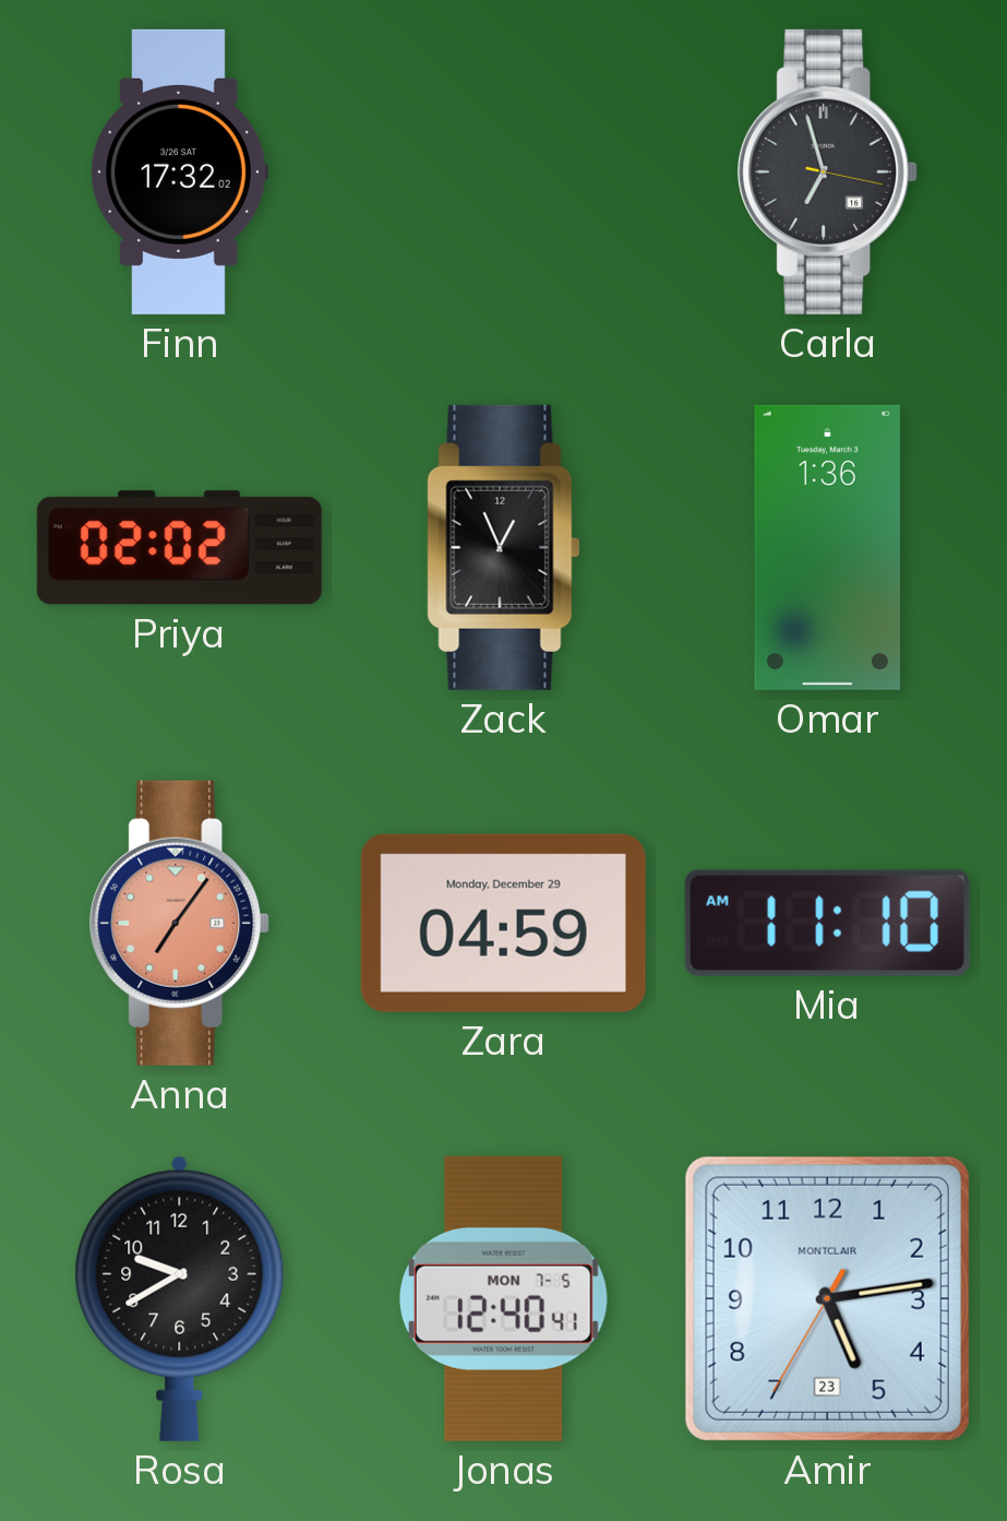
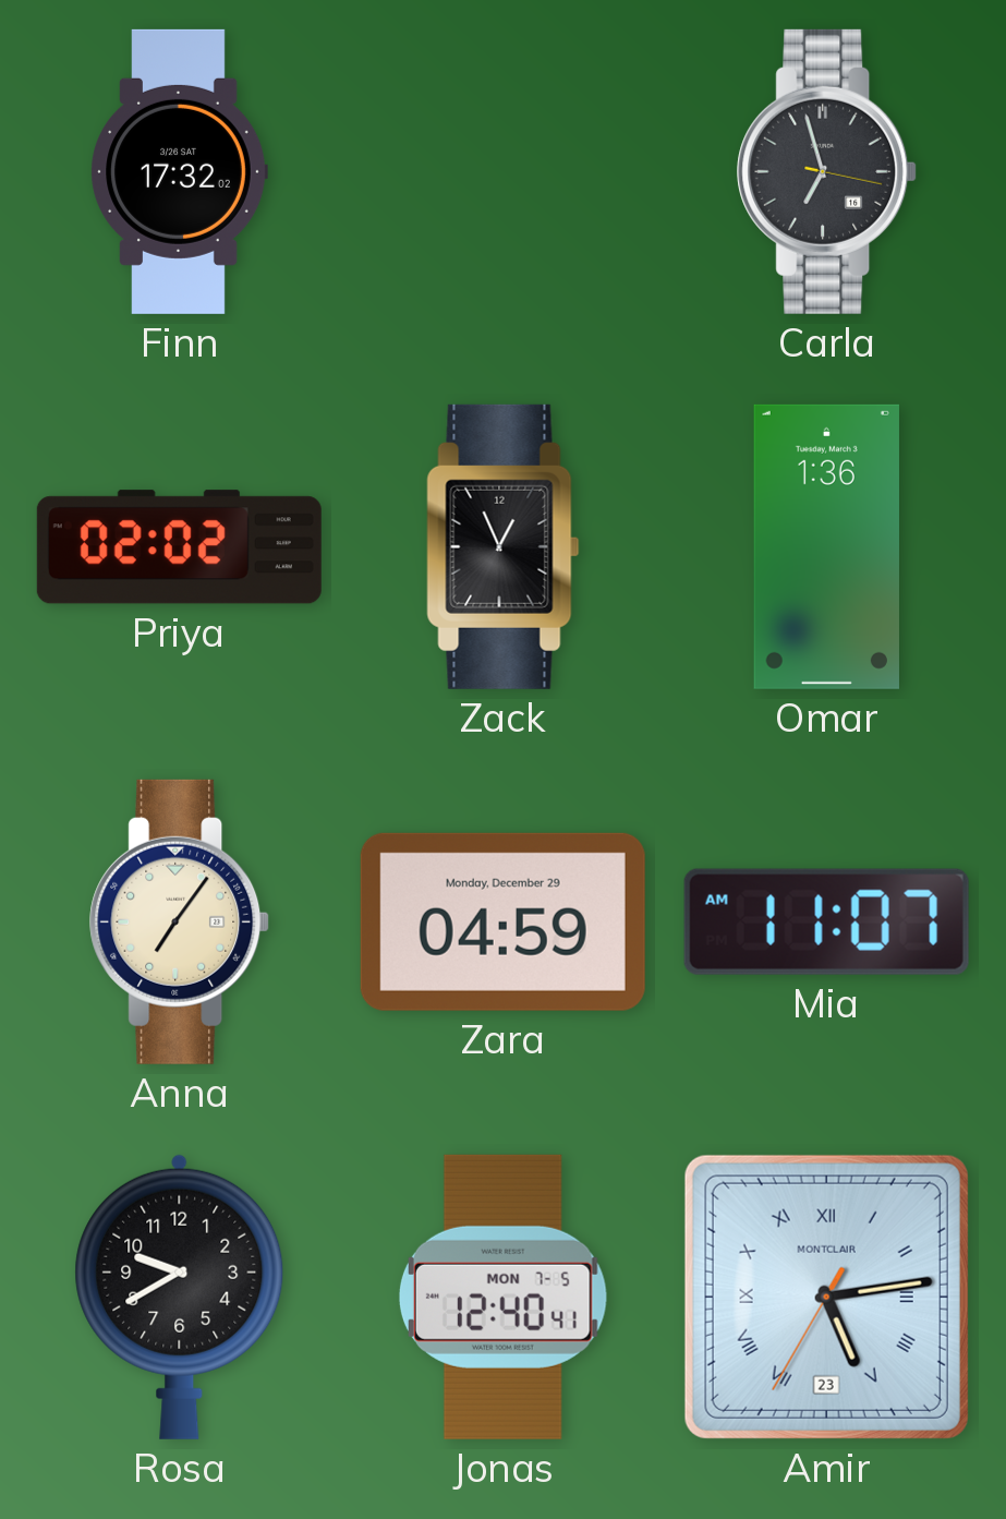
Anna dial: salmon -> cream
Mia: 11:10 -> 11:07
Amir numerals: Arabic -> Roman
